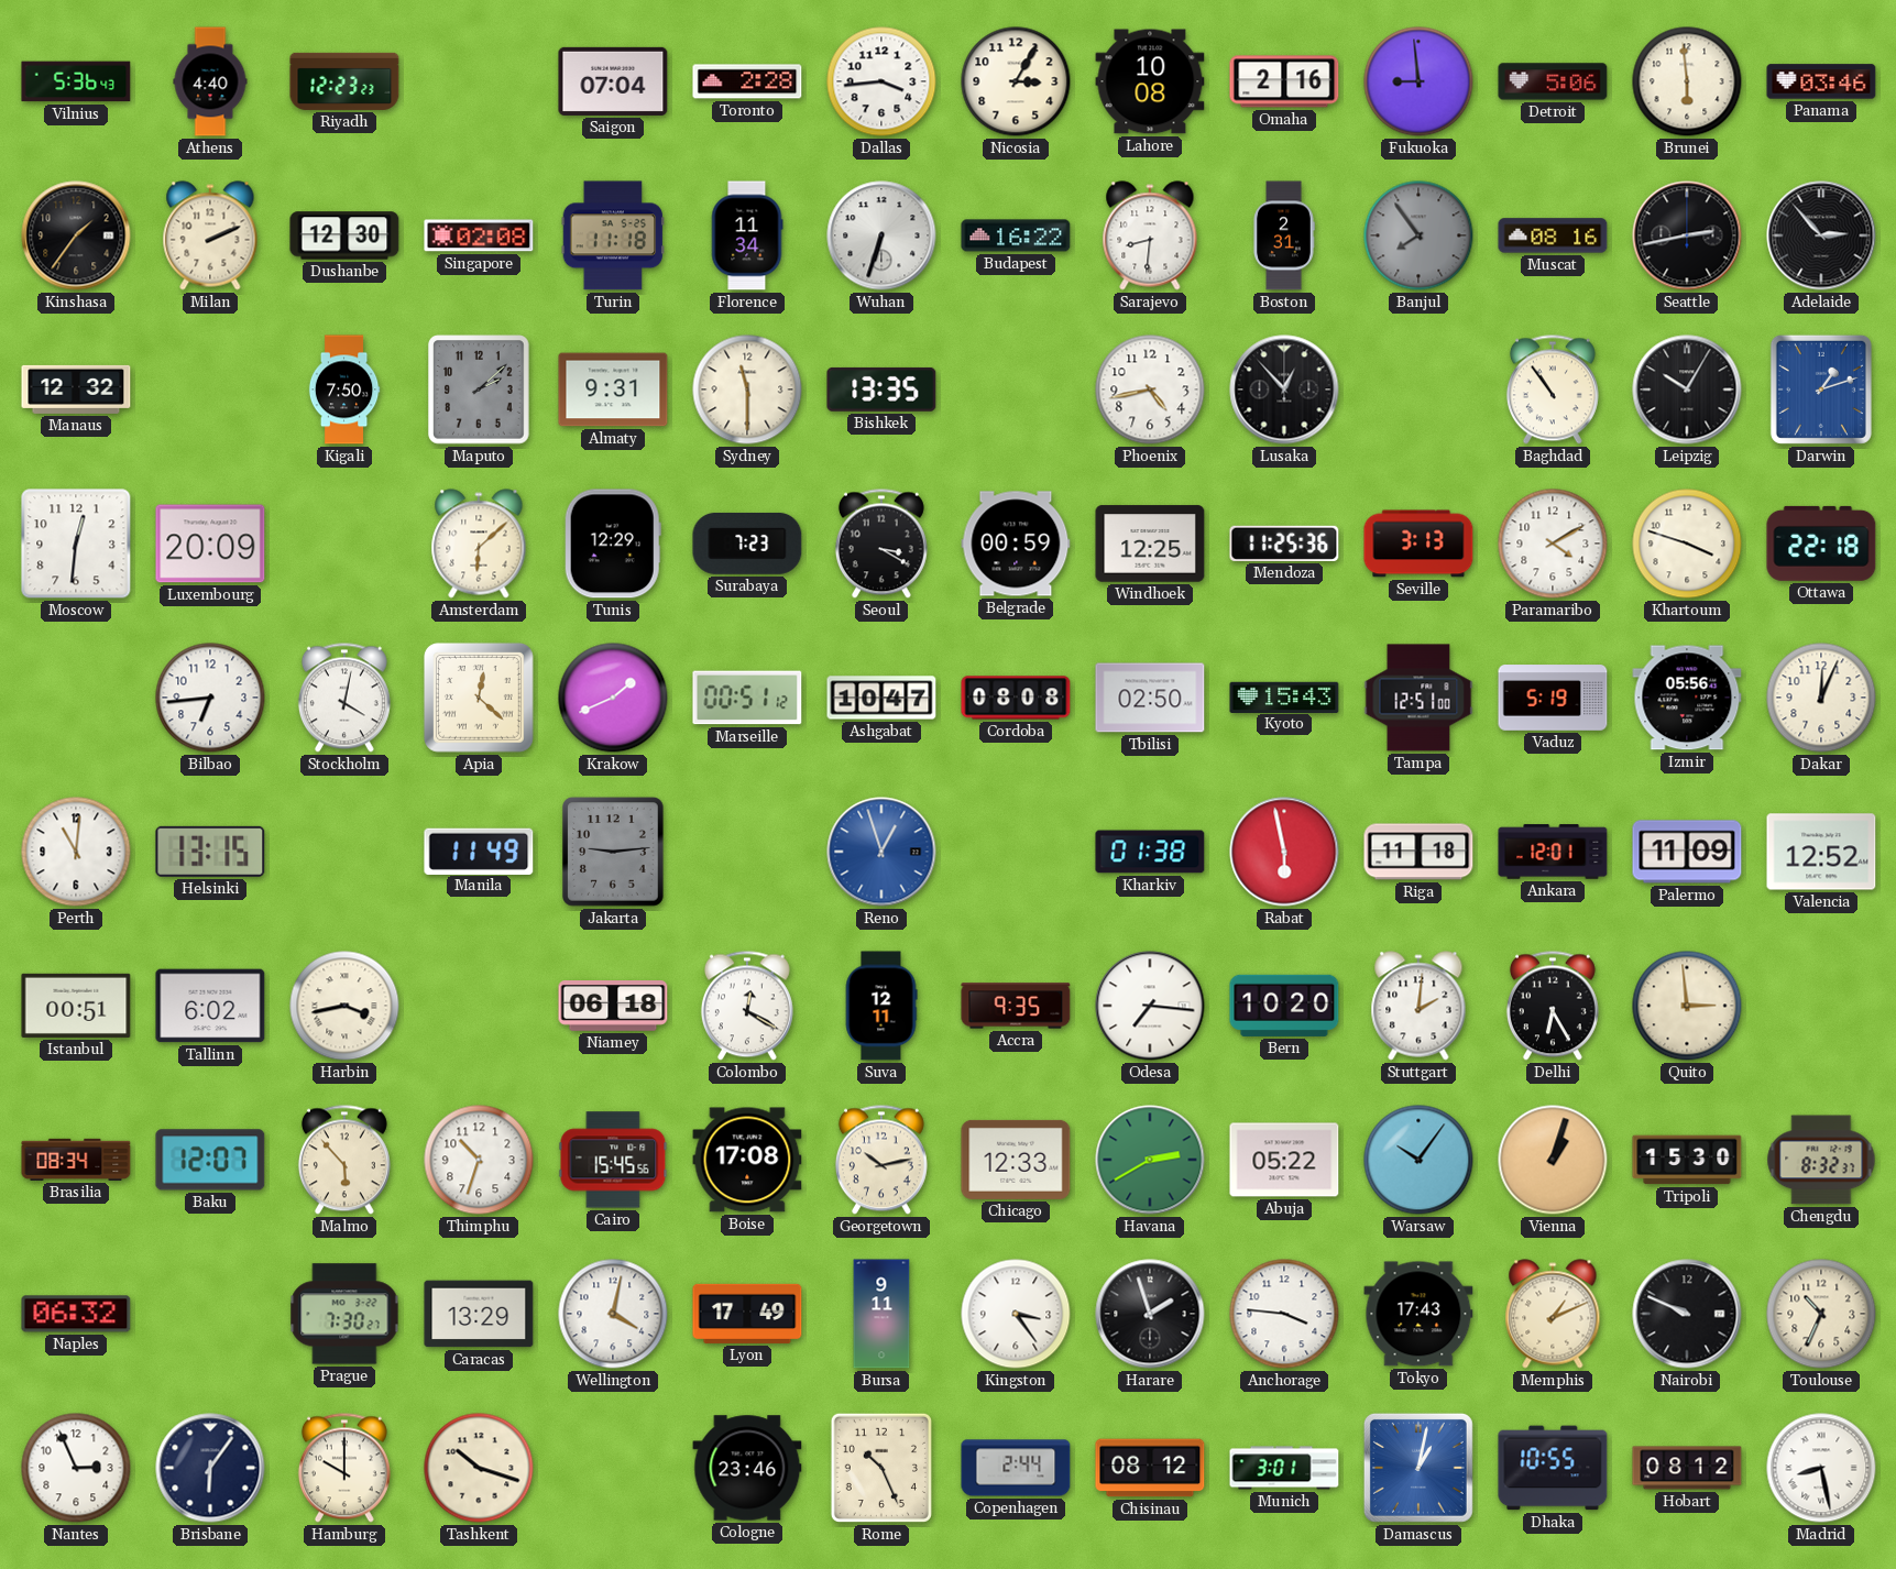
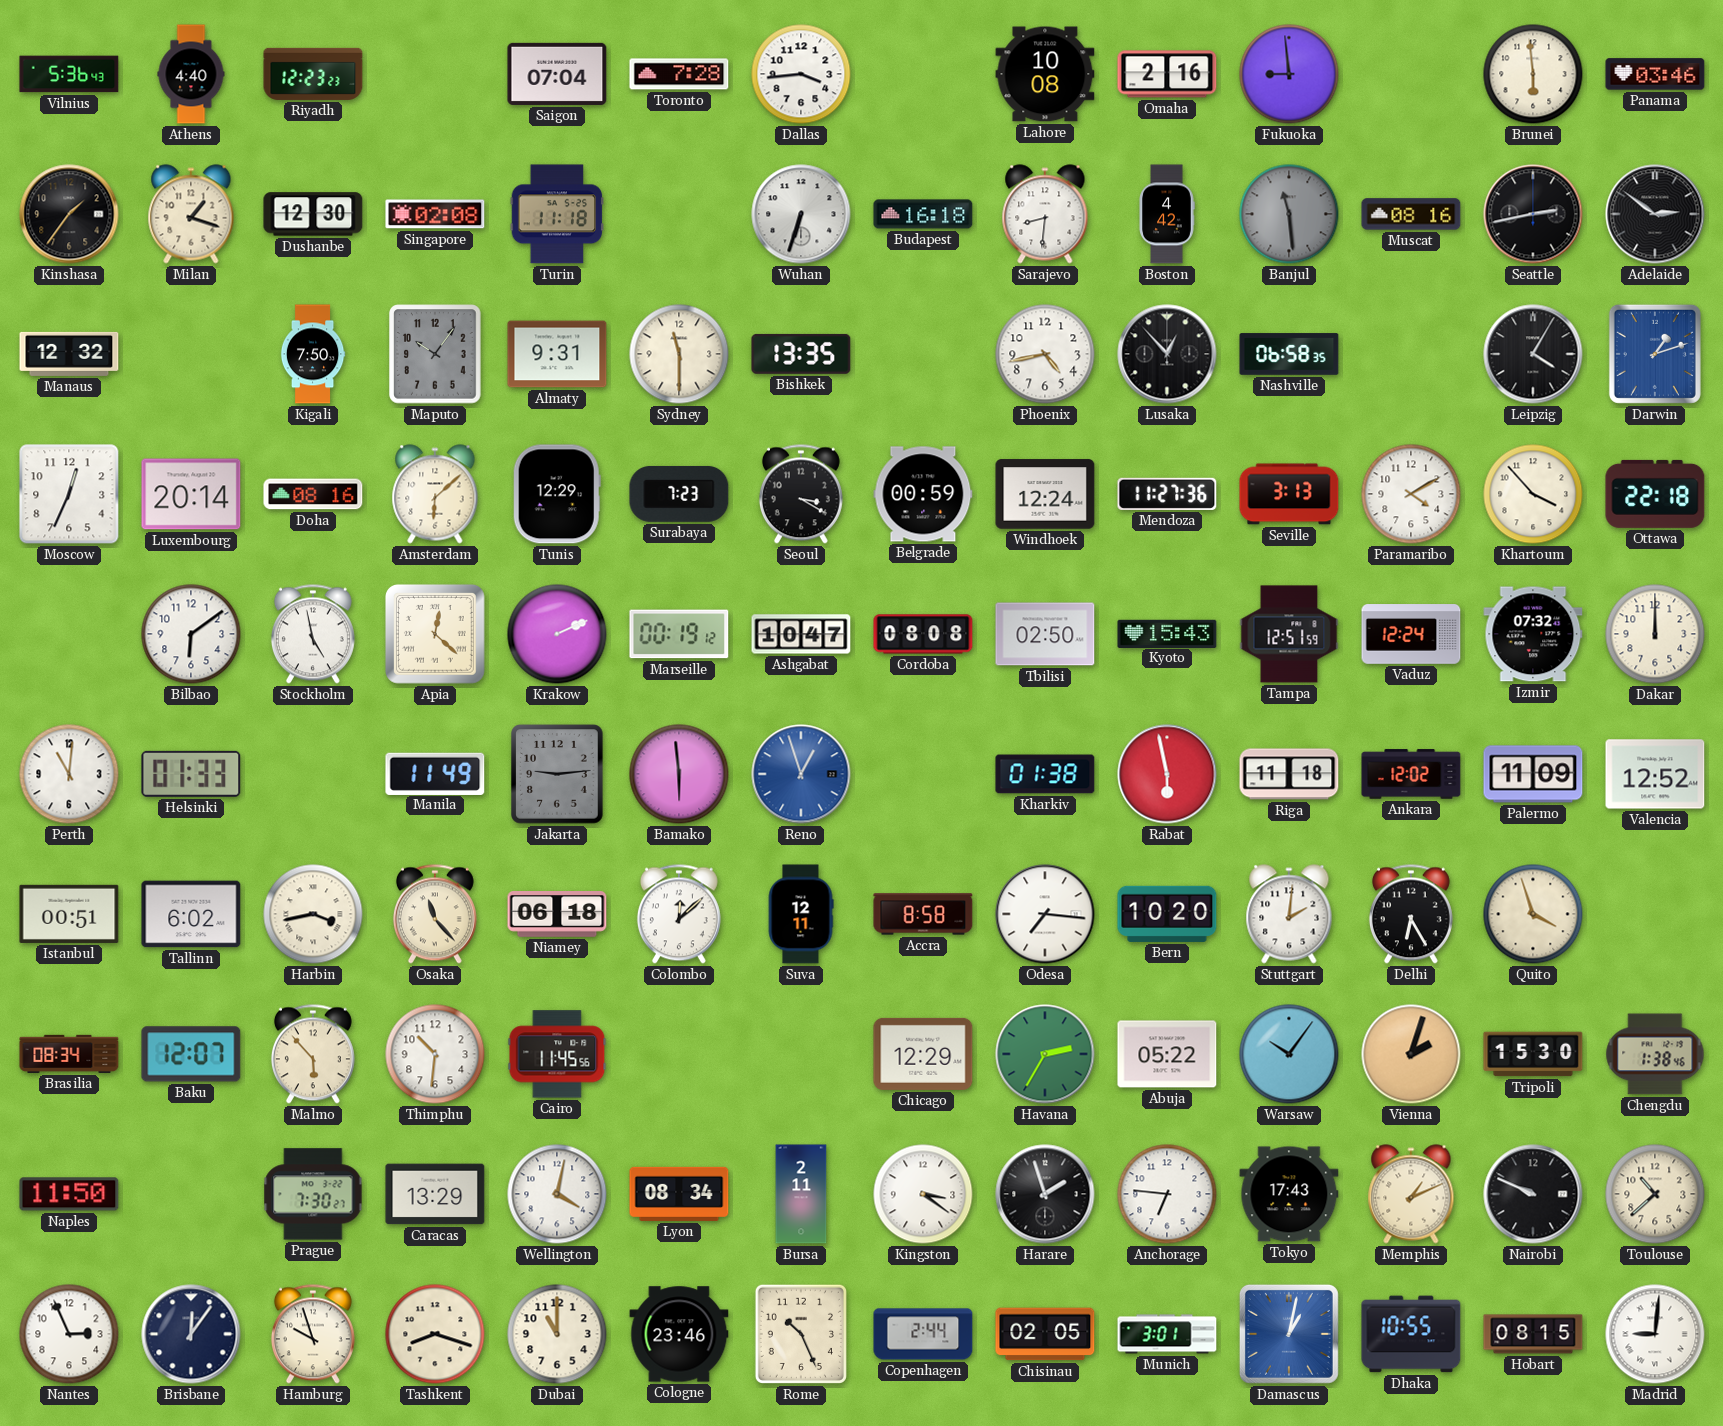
Toronto: 2:28 -> 7:28
Nicosia: 3:05 -> none
Detroit: 5:06 -> none
Milan: 2:11 -> 1:18
Florence: 11:34 -> none
Budapest: 16:22 -> 16:18
Boston: 2:31 -> 4:42
Banjul: 7:54 -> 11:29
Adelaide: 2:53 -> 2:51
Maputo: 2:08 -> 10:06
Nashville: none -> 06:58
Baghdad: 10:54 -> none
Leipzig: 10:05 -> 4:05
Moscow: 12:31 -> 12:34
Luxembourg: 20:09 -> 20:14
Doha: none -> 08:16
Windhoek: 12:25 -> 12:24
Mendoza: 11:25 -> 11:27
Khartoum: 3:48 -> 3:53
Bilbao: 6:44 -> 6:09
Stockholm: 4:02 -> 4:58
Krakow: 1:41 -> 2:11
Marseille: 00:51 -> 00:19
Tampa: 12:51:00 -> 12:51:59
Vaduz: 5:19 -> 12:24
Izmir: 05:56 -> 07:32
Dakar: 12:04 -> 12:00
Helsinki: 13:15 -> 01:33
Bamako: none -> 5:59
Ankara: 12:01 -> 12:02
Osaka: none -> 11:23
Colombo: 12:20 -> 12:08
Accra: 9:35 -> 8:58
Quito: 2:59 -> 3:57
Thimphu: 10:33 -> 10:31
Cairo: 15:45 -> 11:45
Boise: 17:08 -> none
Georgetown: 10:13 -> none
Chicago: 12:33 -> 12:29
Havana: 2:40 -> 2:35
Vienna: 1:03 -> 2:03
Chengdu: 8:32 -> 1:38
Naples: 06:32 -> 11:50
Lyon: 17:49 -> 08:34
Bursa: 9:11 -> 2:11
Kingston: 3:24 -> 3:21
Anchorage: 3:46 -> 6:46
Toulouse: 10:34 -> 10:38
Brisbane: 6:06 -> 12:06
Hamburg: 10:00 -> 9:57
Tashkent: 10:18 -> 8:18
Dubai: none -> 11:00
Chisinau: 08:12 -> 02:05
Hobart: 08:12 -> 08:15
Madrid: 8:28 -> 9:01
